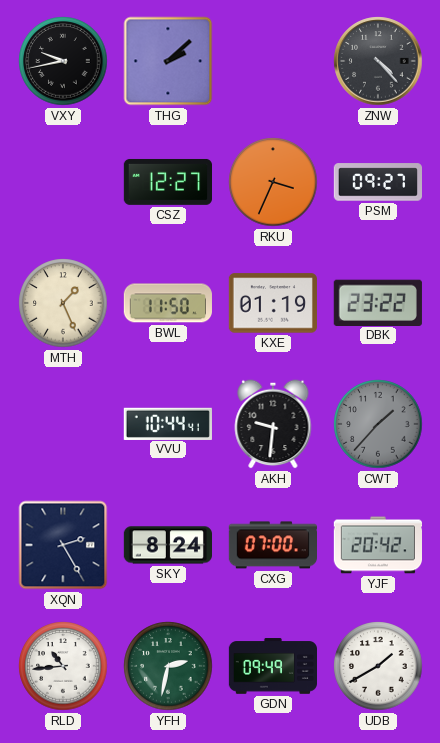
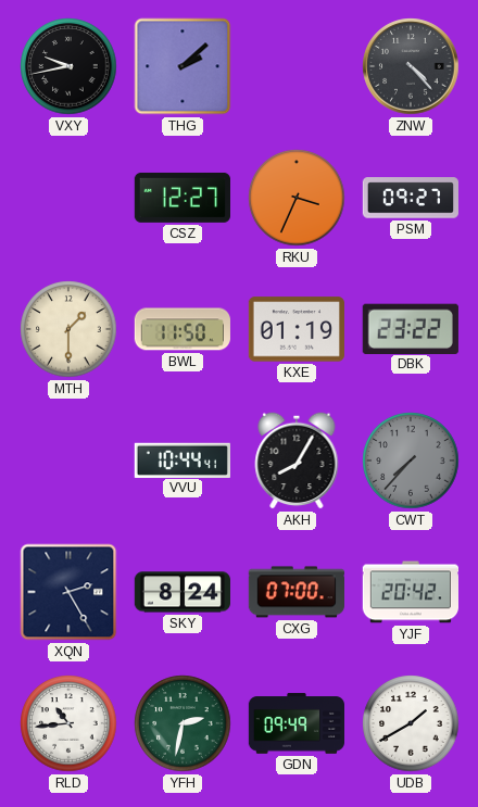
MTH: 1:26 -> 1:30
AKH: 9:31 -> 8:05
CWT: 1:37 -> 7:37
